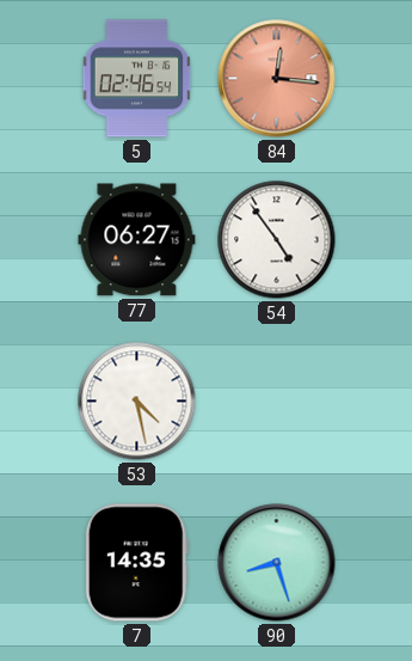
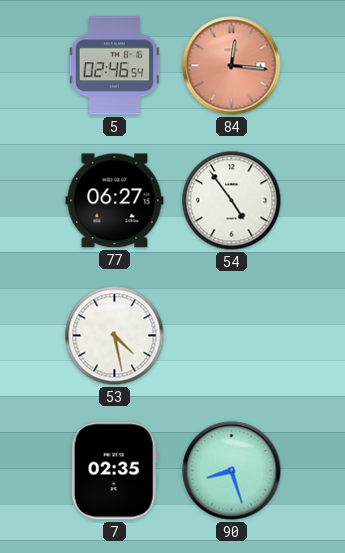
7: 14:35 -> 02:35
